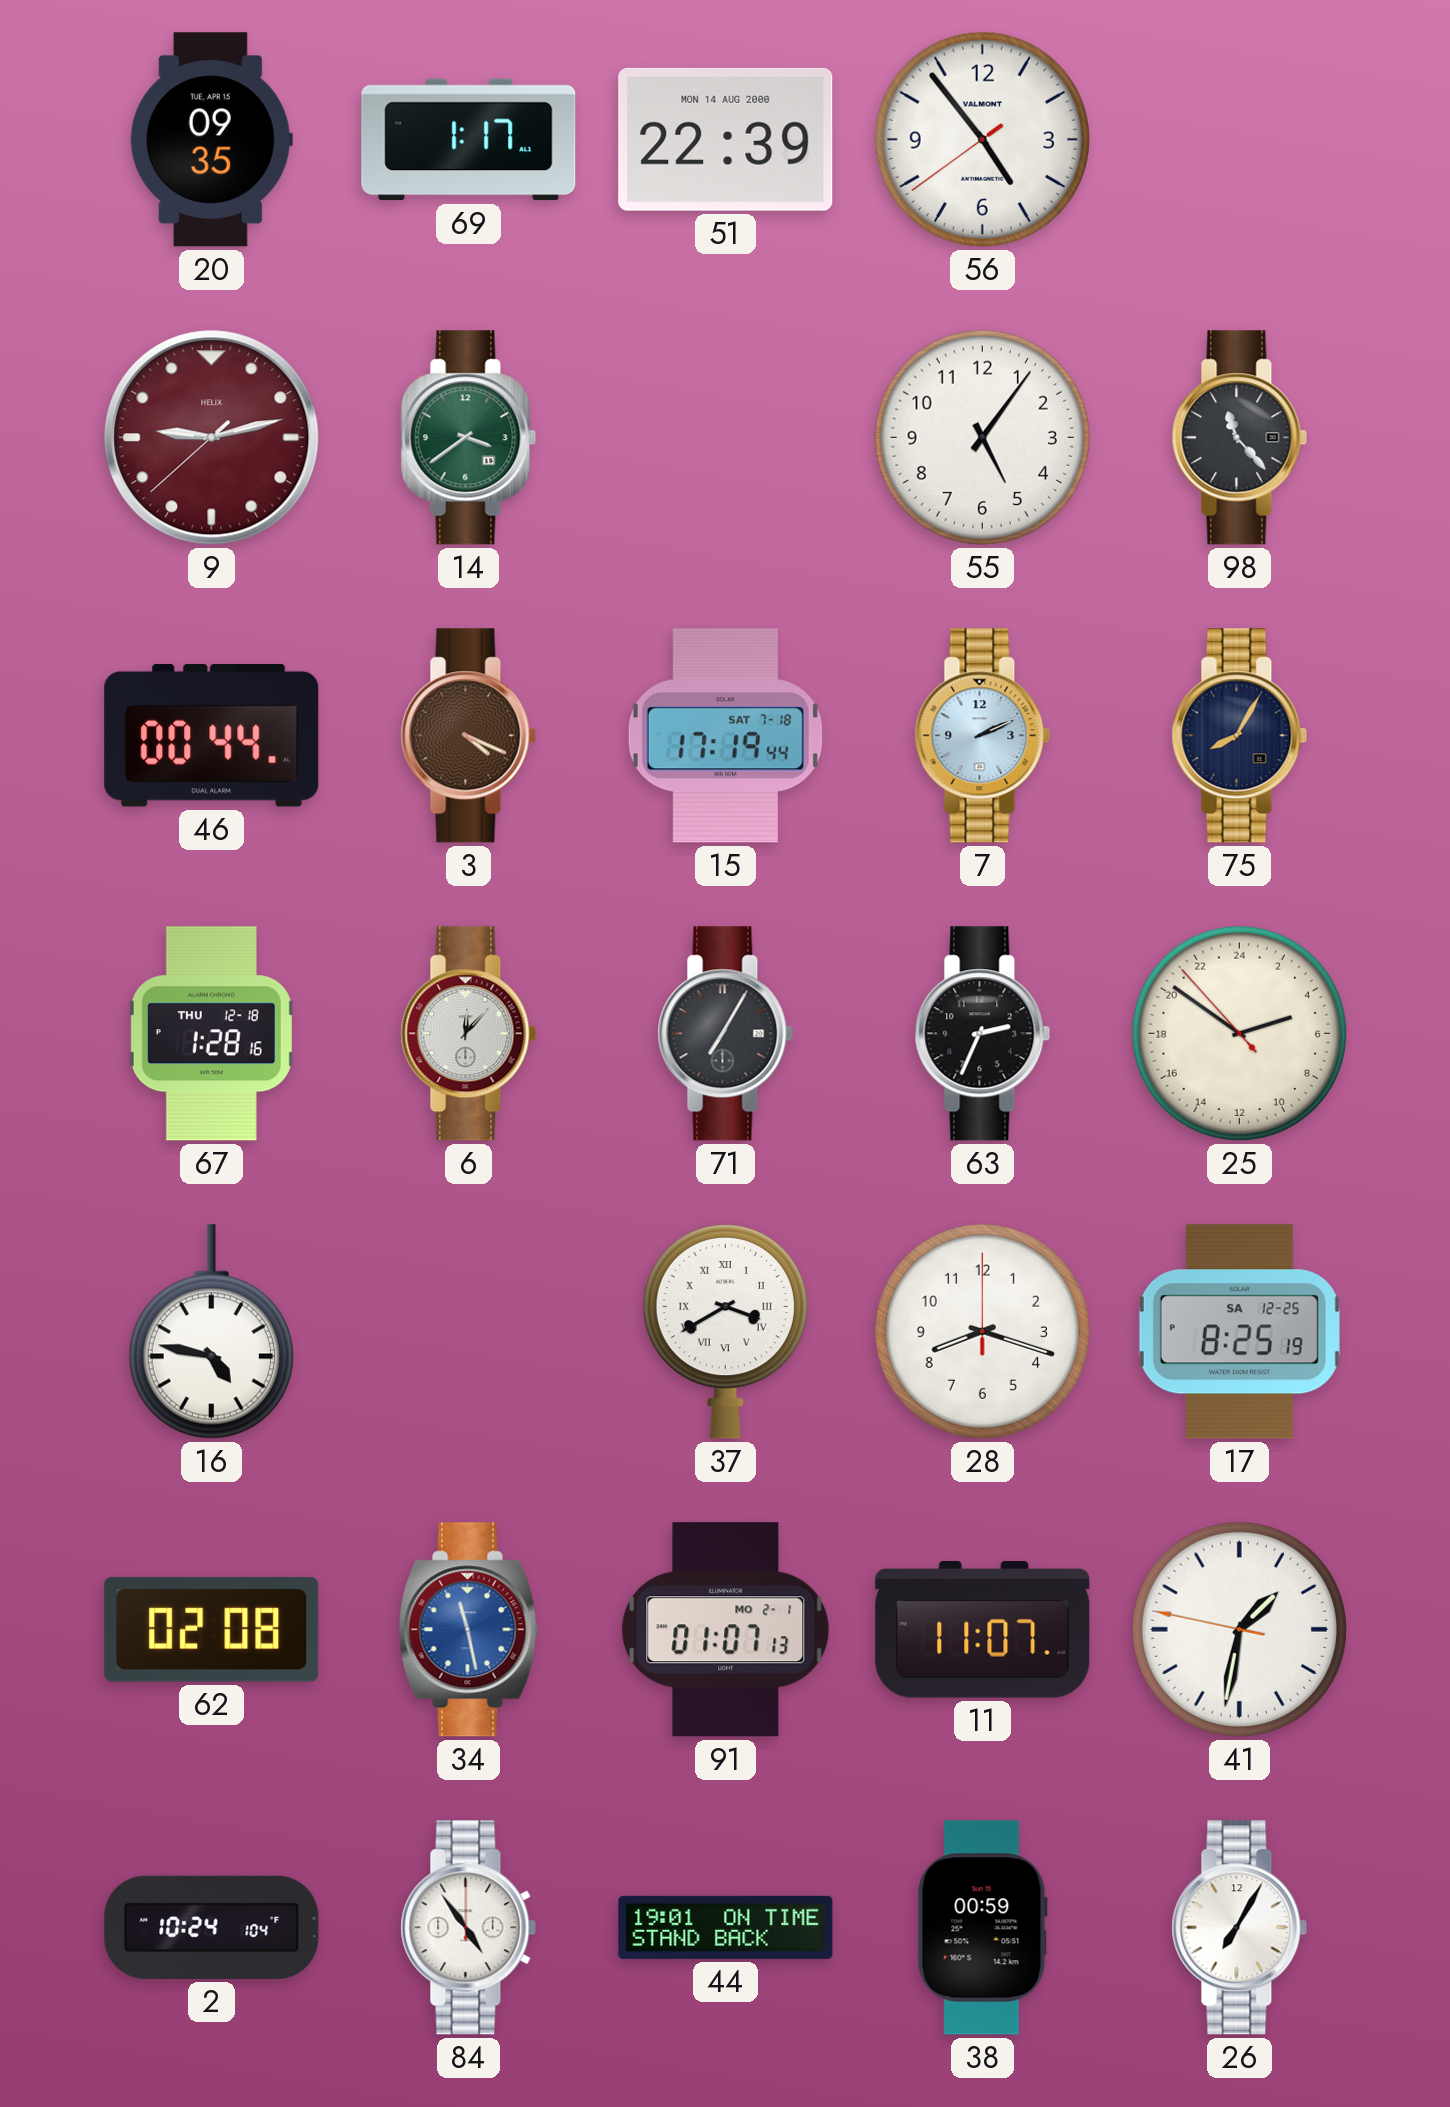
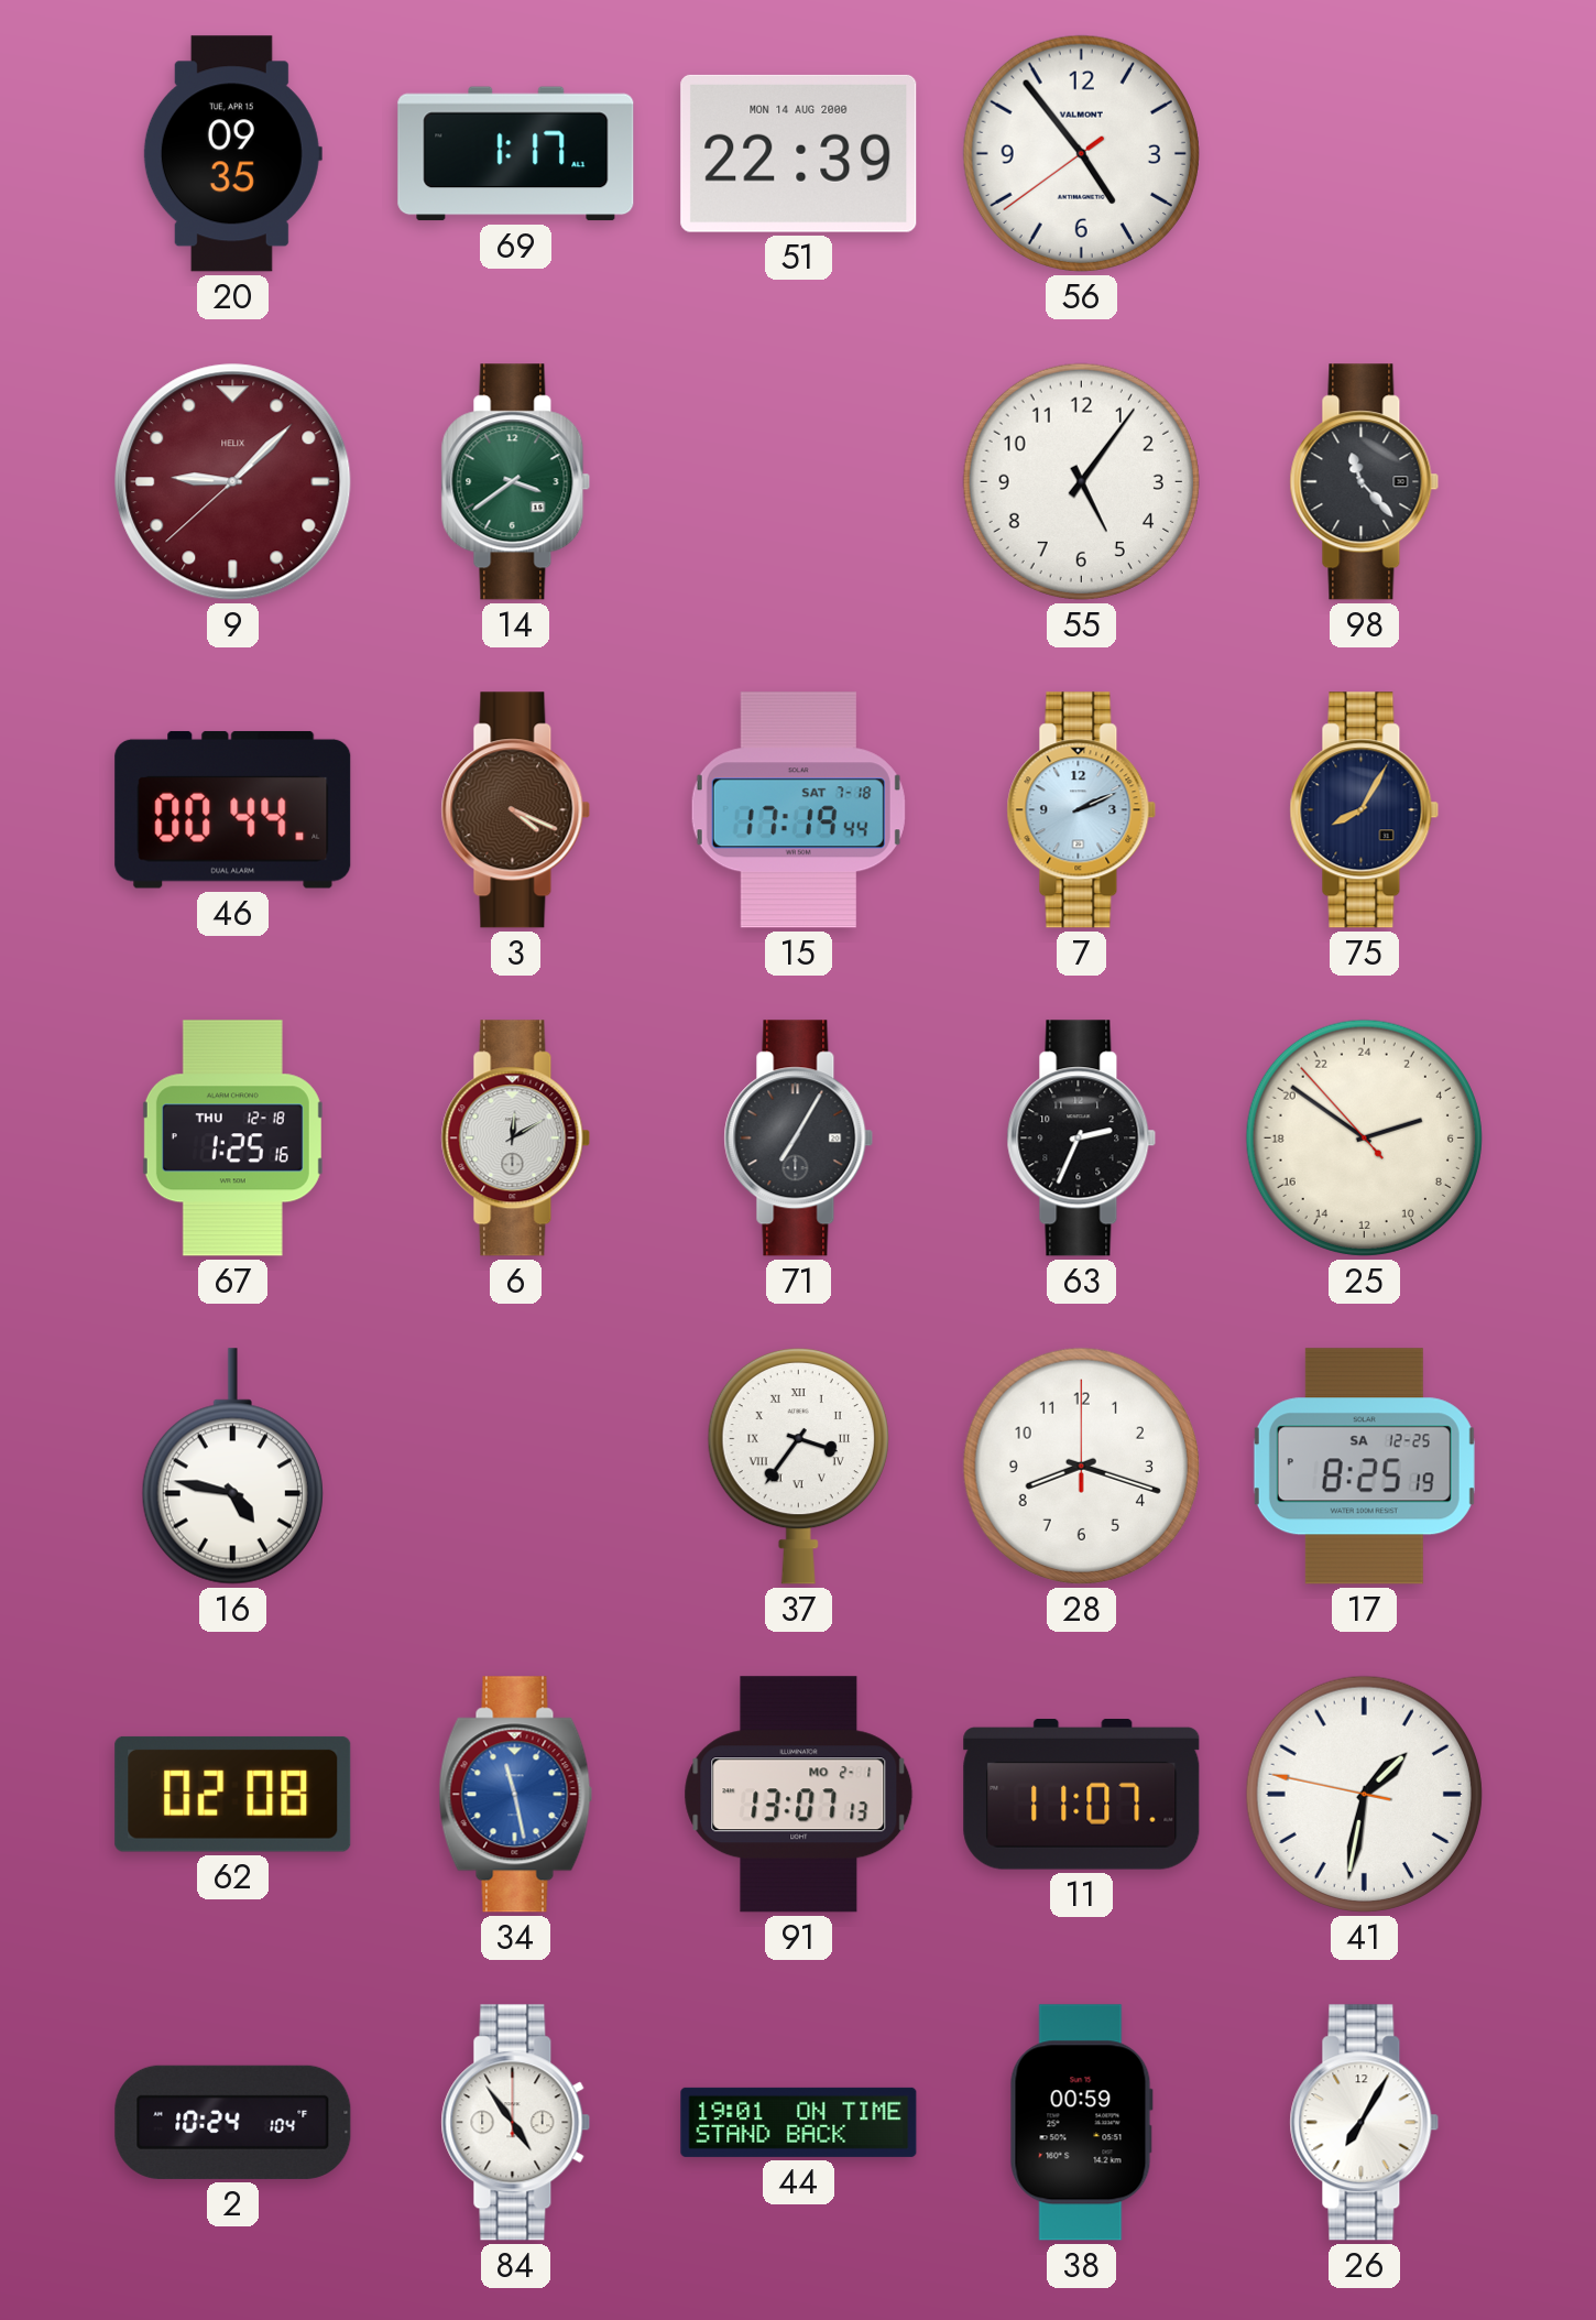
9: 9:12 -> 9:07
67: 1:28 -> 1:25
6: 12:07 -> 12:10
37: 3:40 -> 3:36
91: 01:07 -> 13:07
